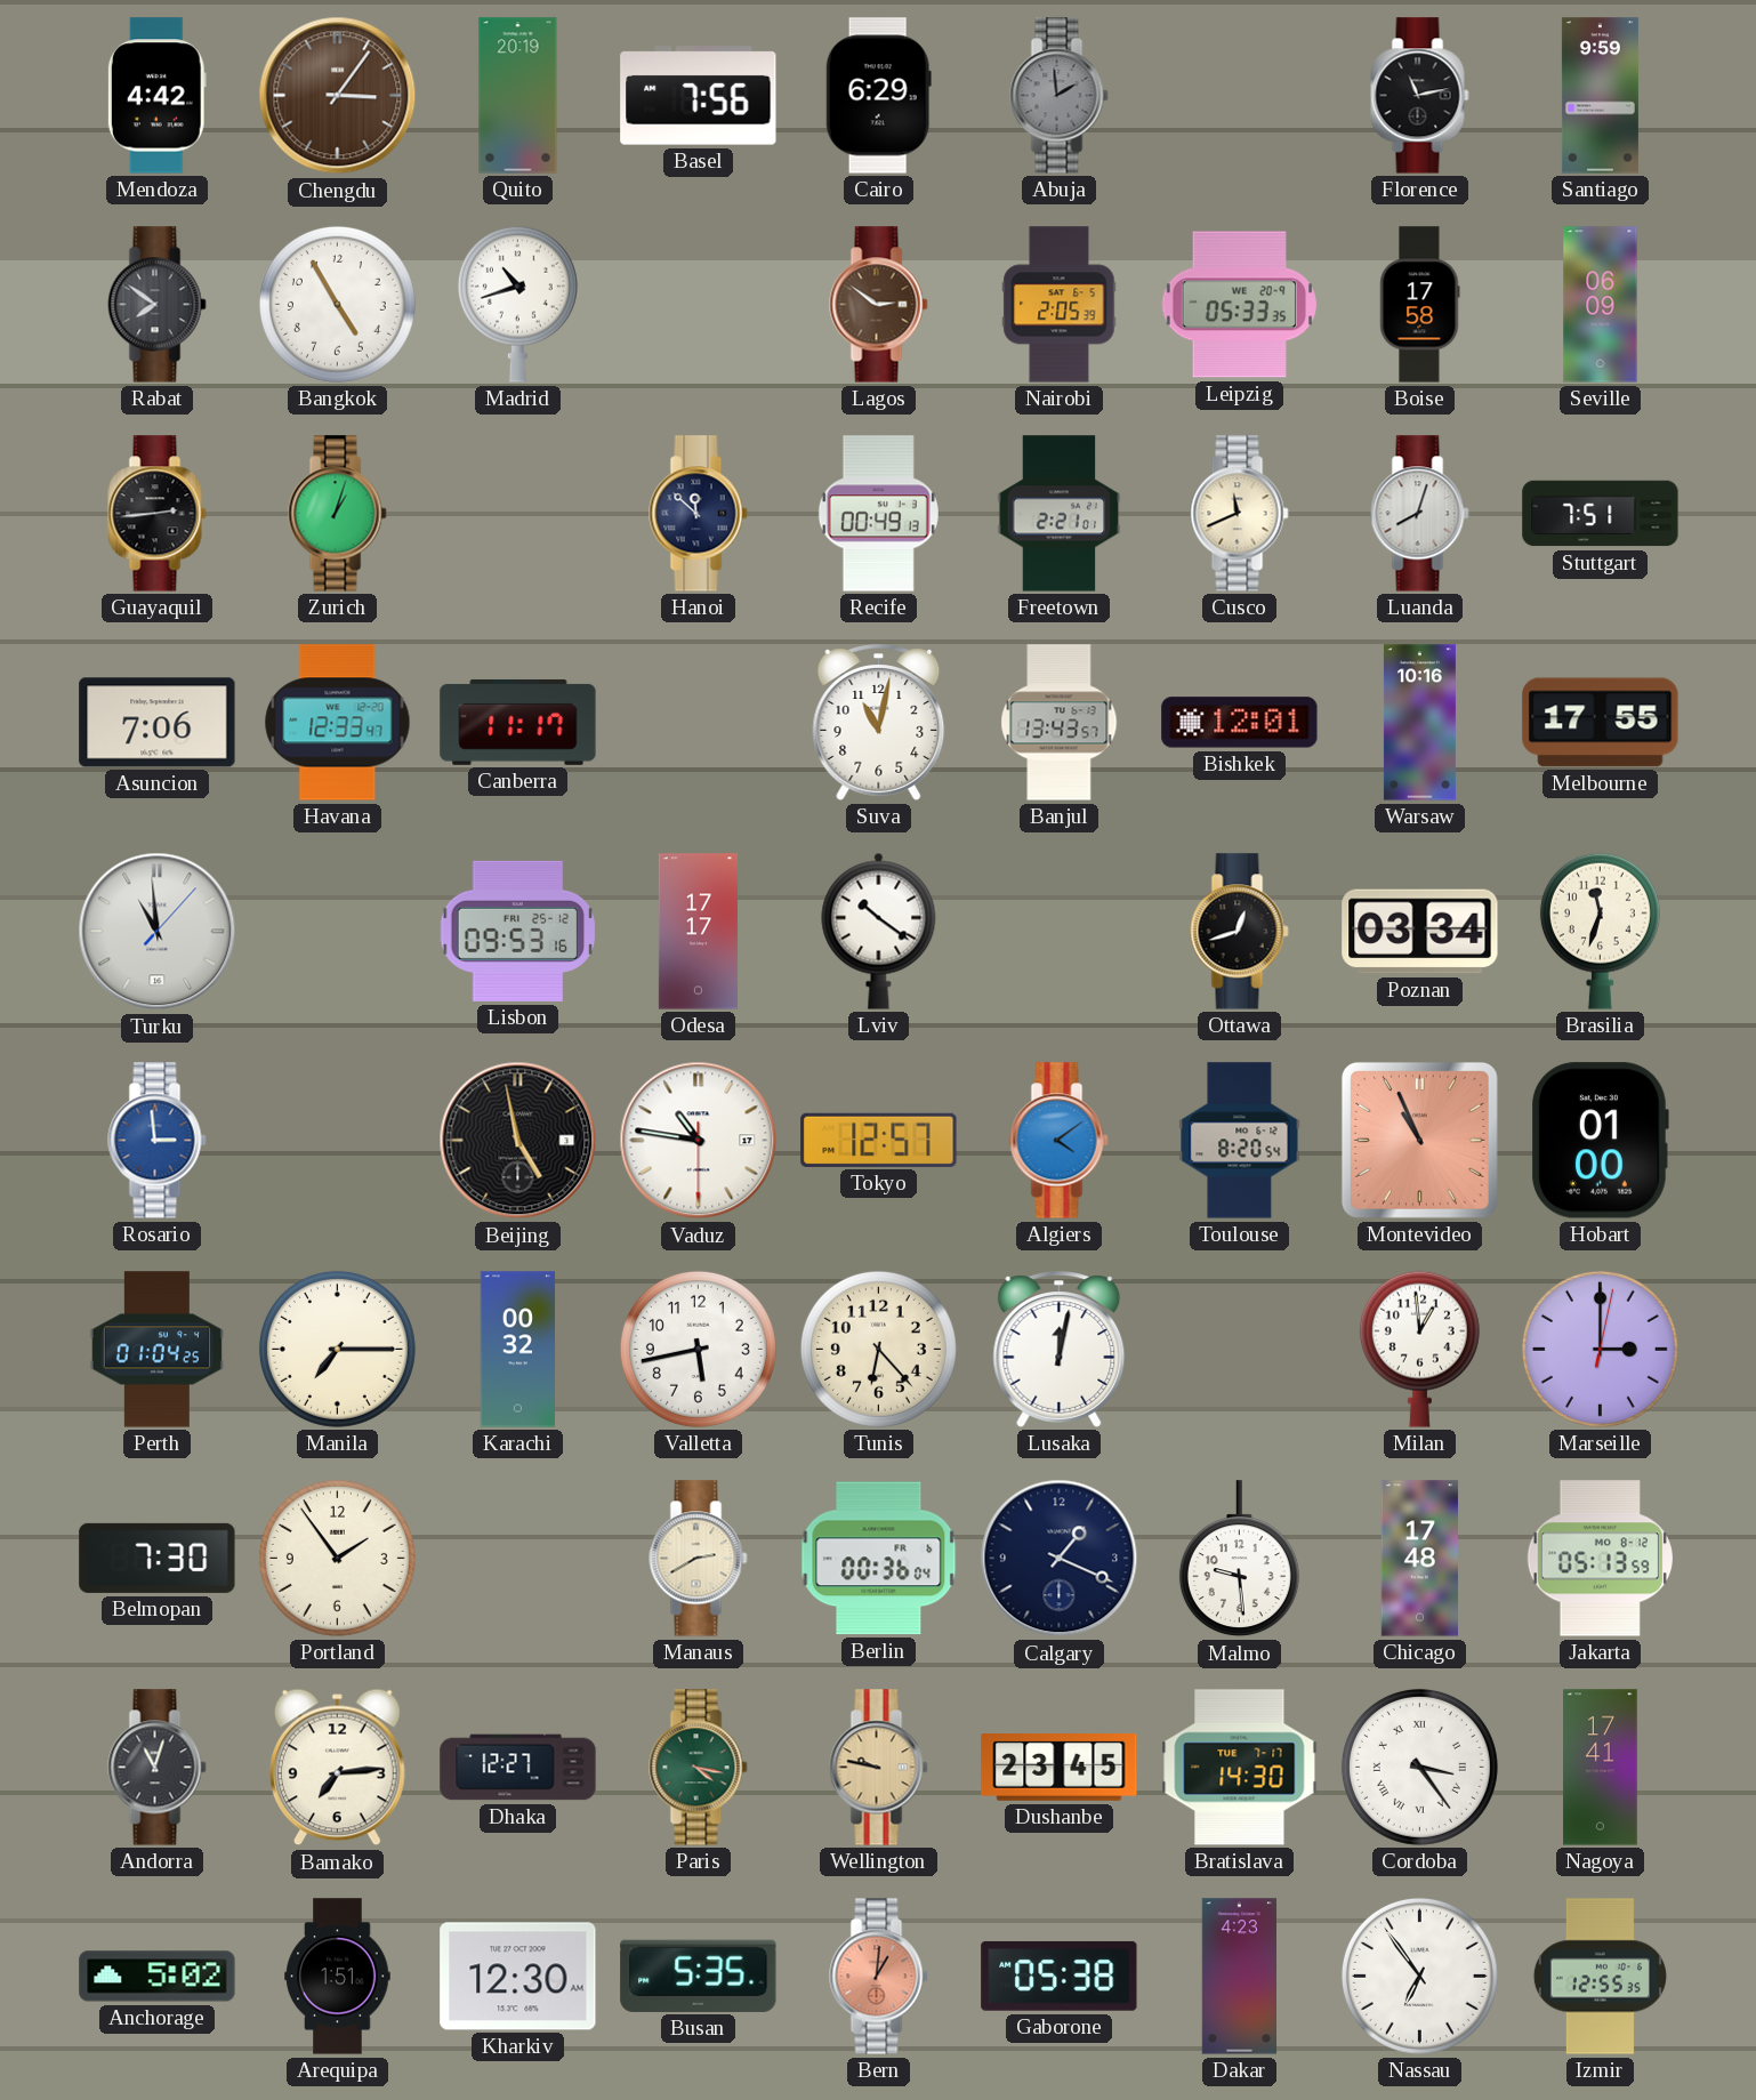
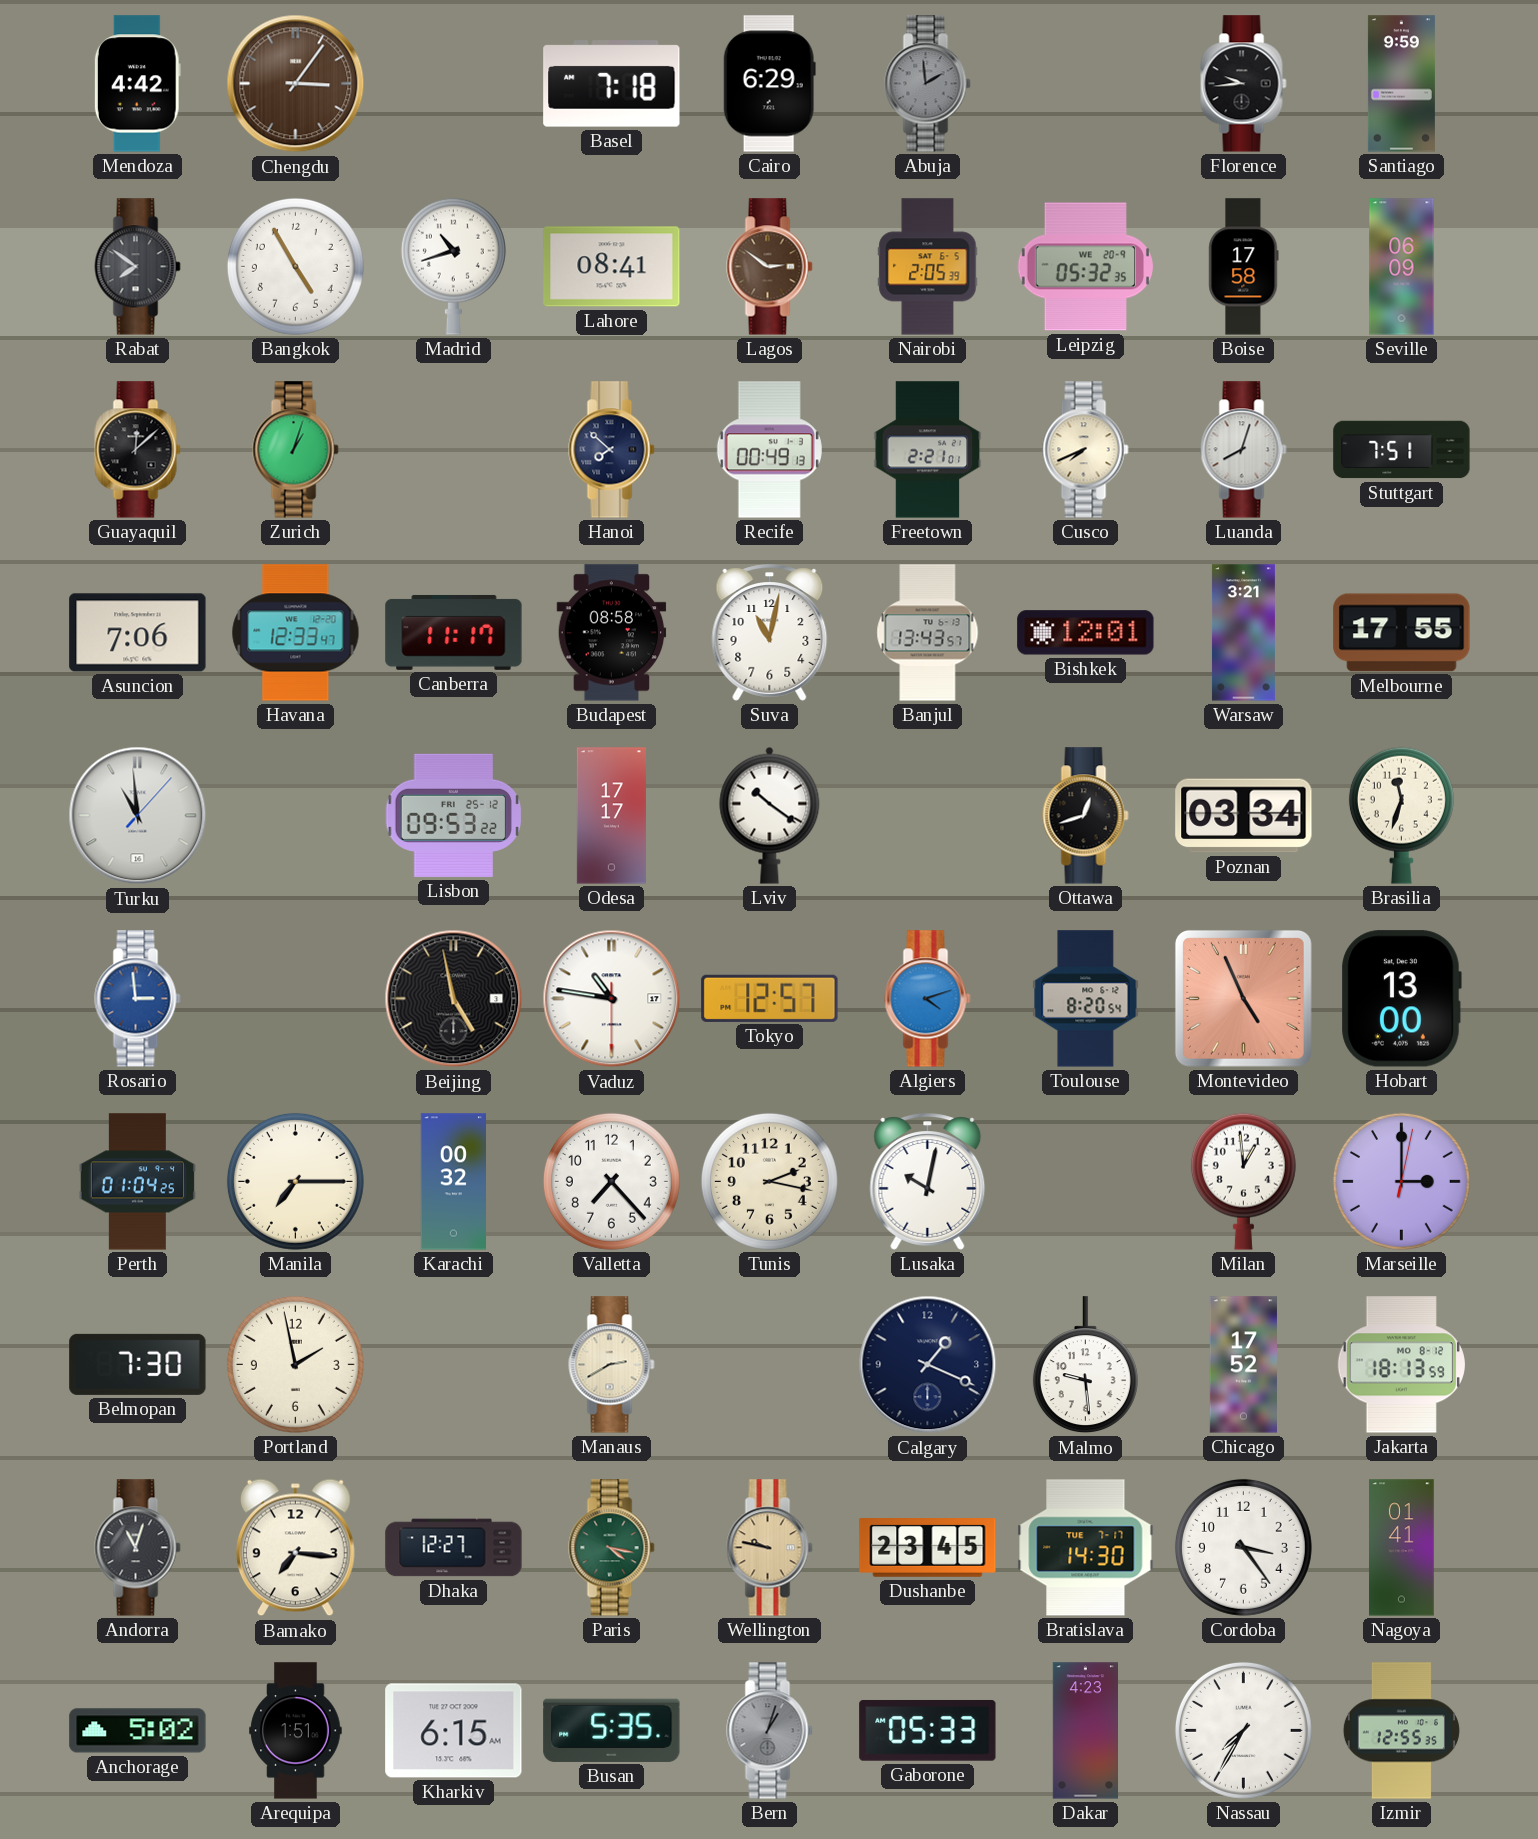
Quito: 20:19 -> none
Basel: 7:56 -> 7:18
Florence: 11:13 -> 9:44
Lahore: none -> 08:41
Leipzig: 05:33 -> 05:32
Guayaquil: 2:44 -> 12:08
Hanoi: 11:52 -> 7:52
Cusco: 11:41 -> 7:41
Budapest: none -> 08:58
Warsaw: 10:16 -> 3:21
Lisbon: 09:53:16 -> 09:53:22
Algiers: 4:09 -> 4:12
Montevideo: 10:56 -> 4:56
Hobart: 01:00 -> 13:00
Valletta: 5:43 -> 7:23
Tunis: 6:23 -> 2:17
Lusaka: 12:02 -> 10:02
Portland: 1:54 -> 1:58
Berlin: 00:36 -> none
Chicago: 17:48 -> 17:52
Jakarta: 05:13 -> 18:13
Bamako: 7:14 -> 7:16
Cordoba numerals: Roman -> Arabic
Nagoya: 17:41 -> 01:41
Kharkiv: 12:30 -> 6:15
Bern: 1:01 -> 1:03
Bern dial: salmon -> grey
Gaborone: 05:38 -> 05:33
Nassau: 6:54 -> 7:35
